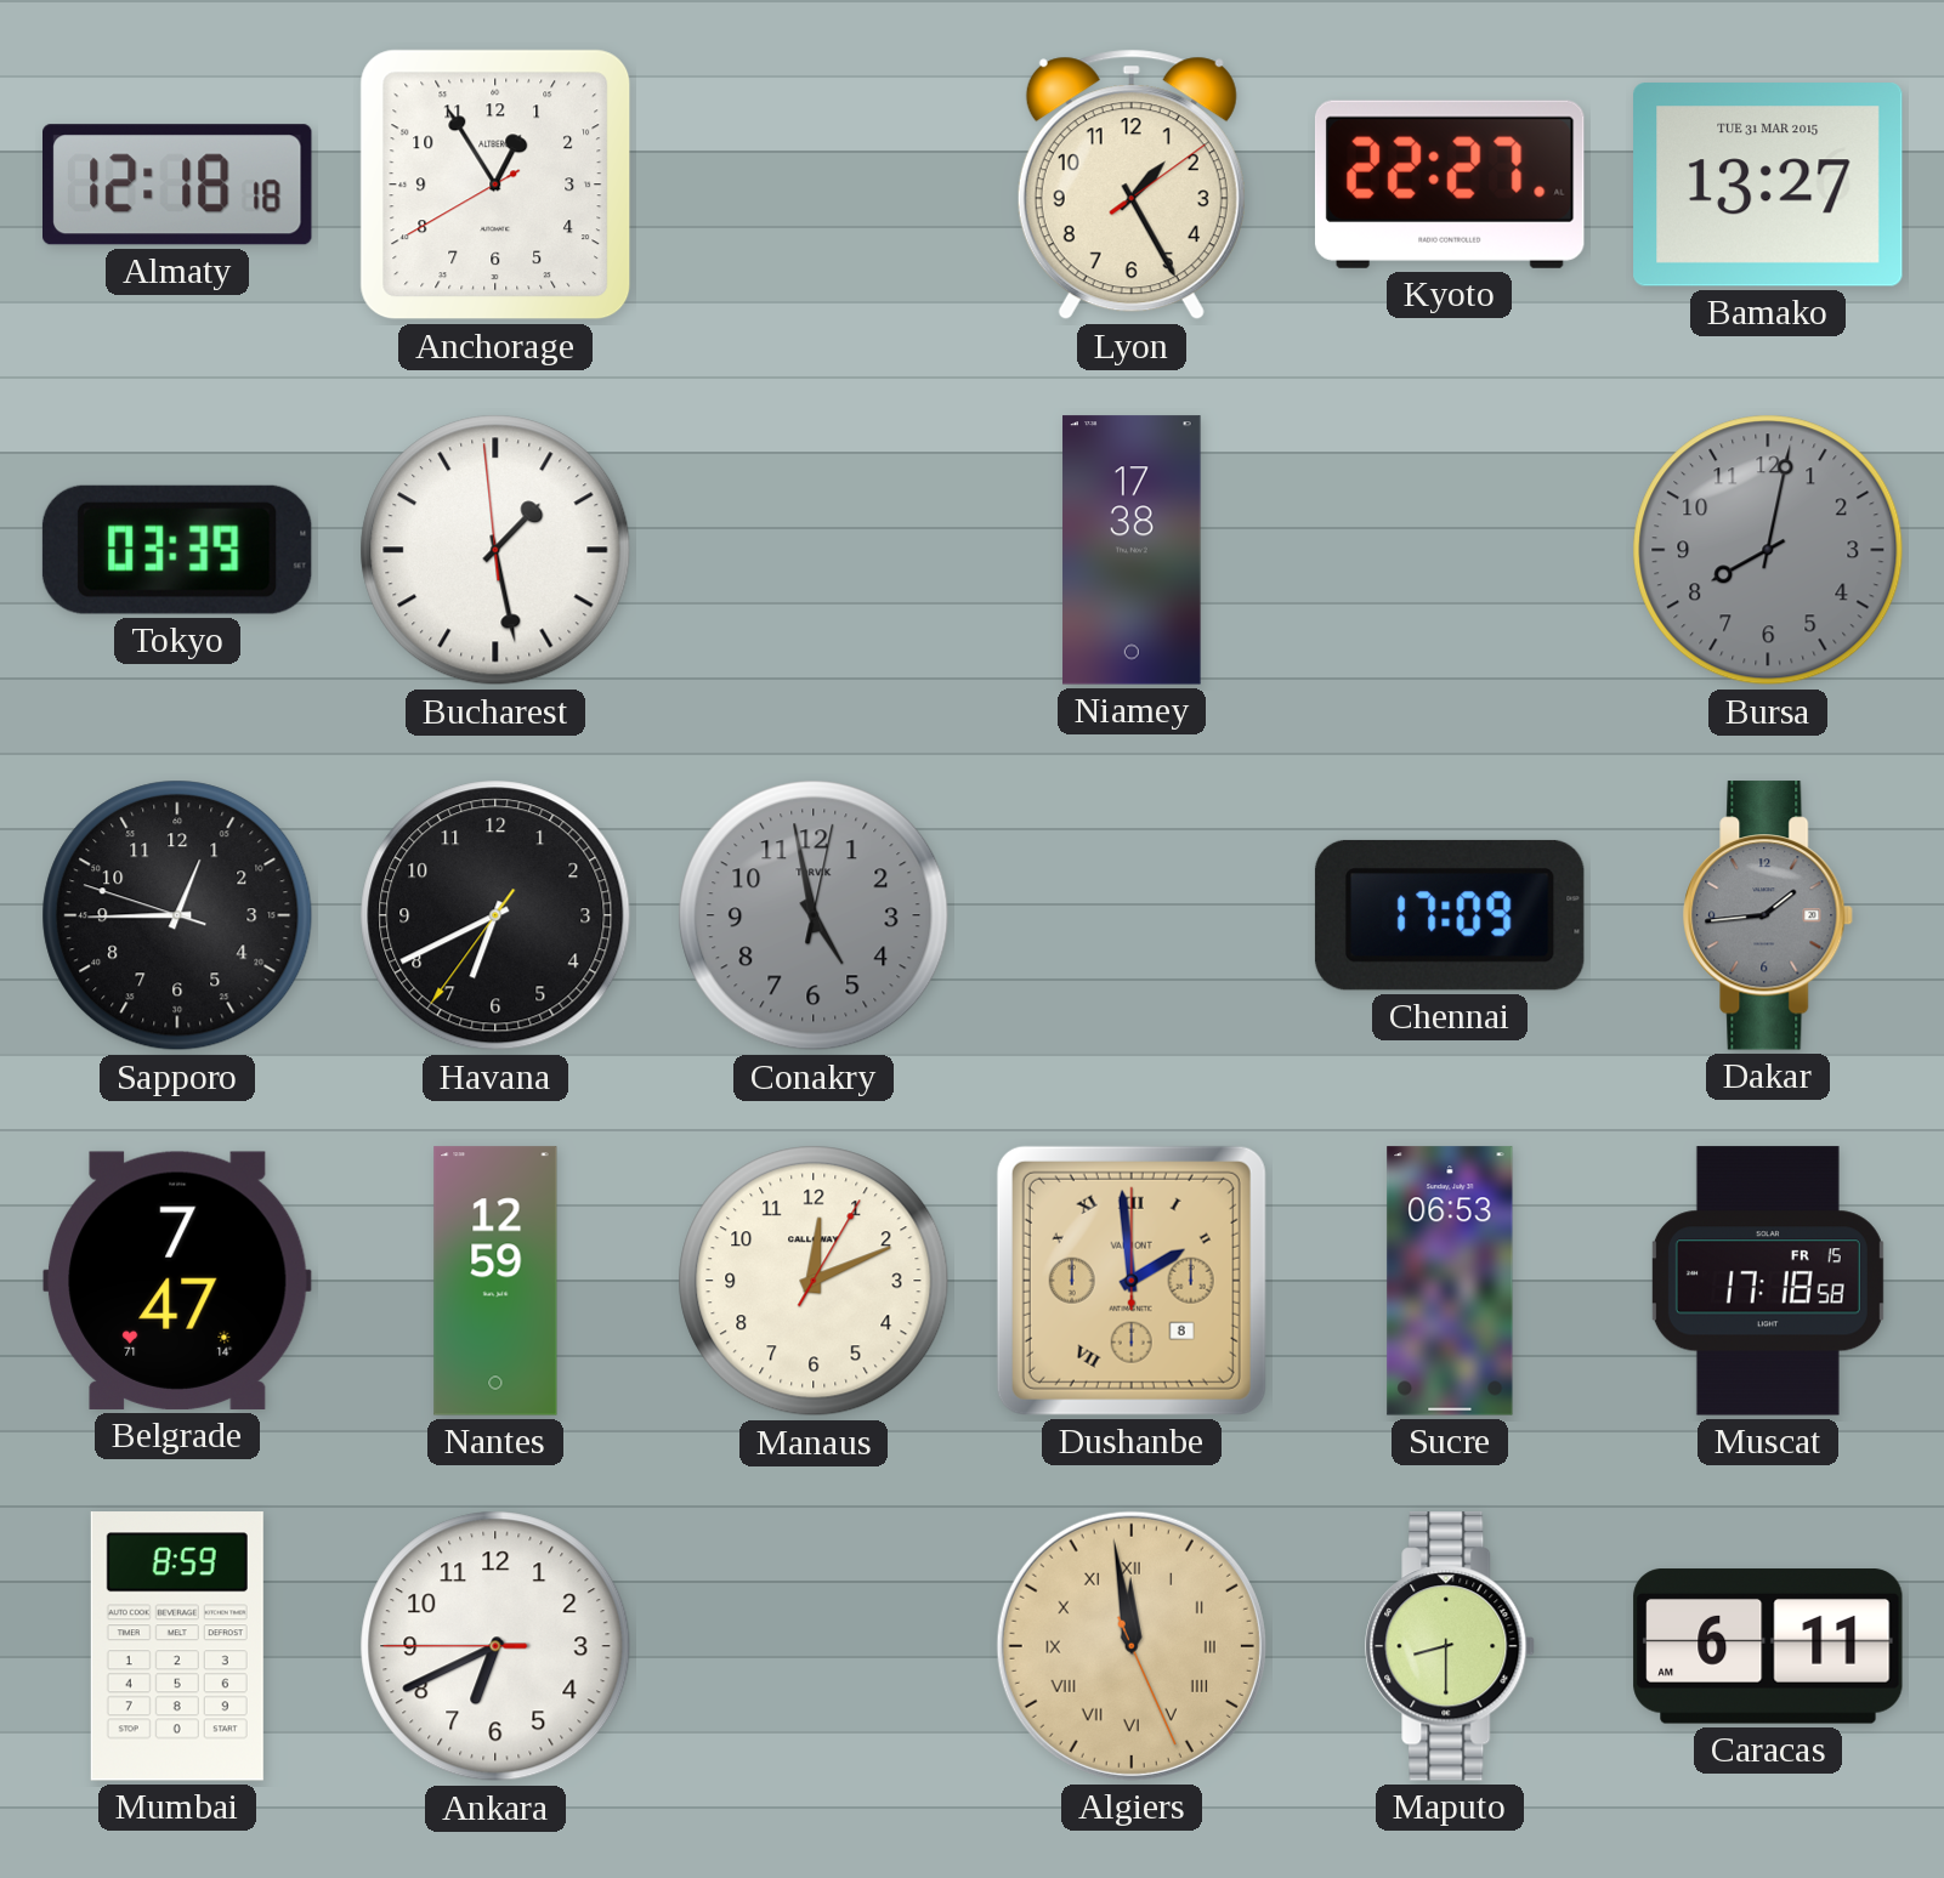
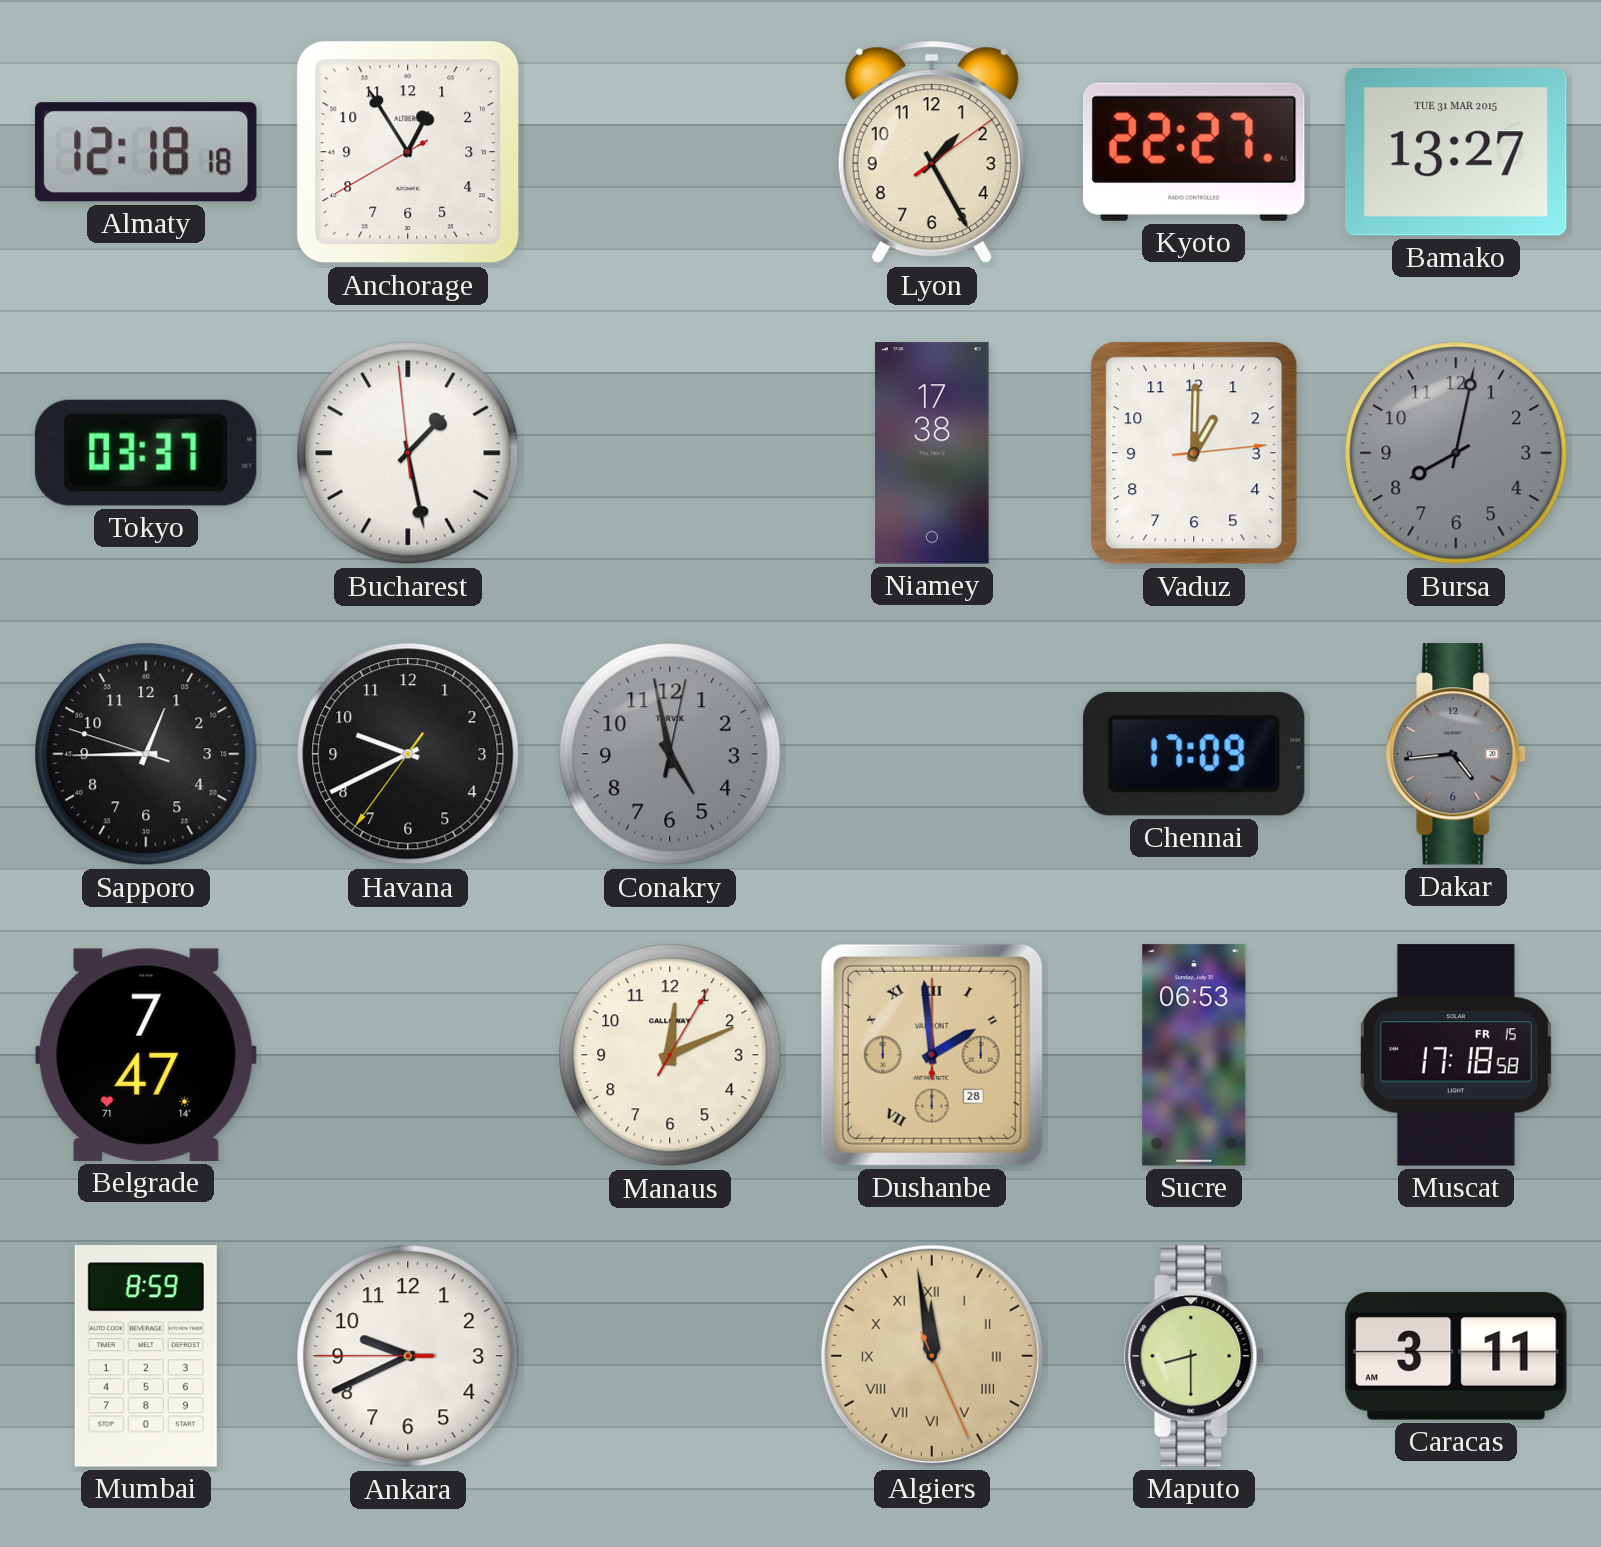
Tokyo: 03:39 -> 03:37
Vaduz: none -> 1:00
Havana: 6:40 -> 9:40
Dakar: 1:44 -> 4:44
Nantes: 12:59 -> none
Dushanbe date: 8 -> 28
Ankara: 6:40 -> 9:40
Caracas: 6:11 -> 3:11
